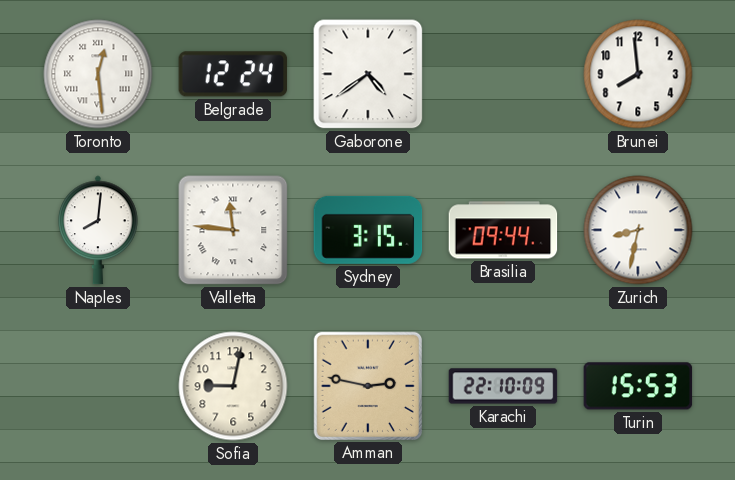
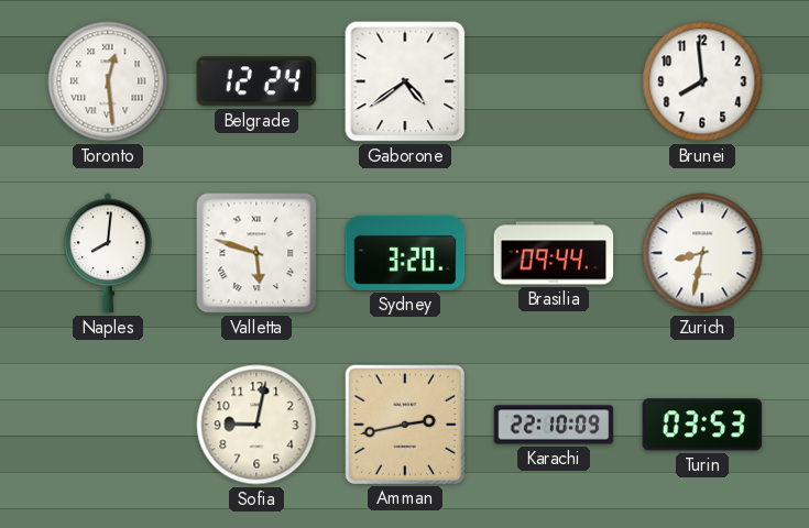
Valletta: 11:46 -> 5:48
Sydney: 3:15 -> 3:20
Amman: 2:47 -> 2:43
Turin: 15:53 -> 03:53
